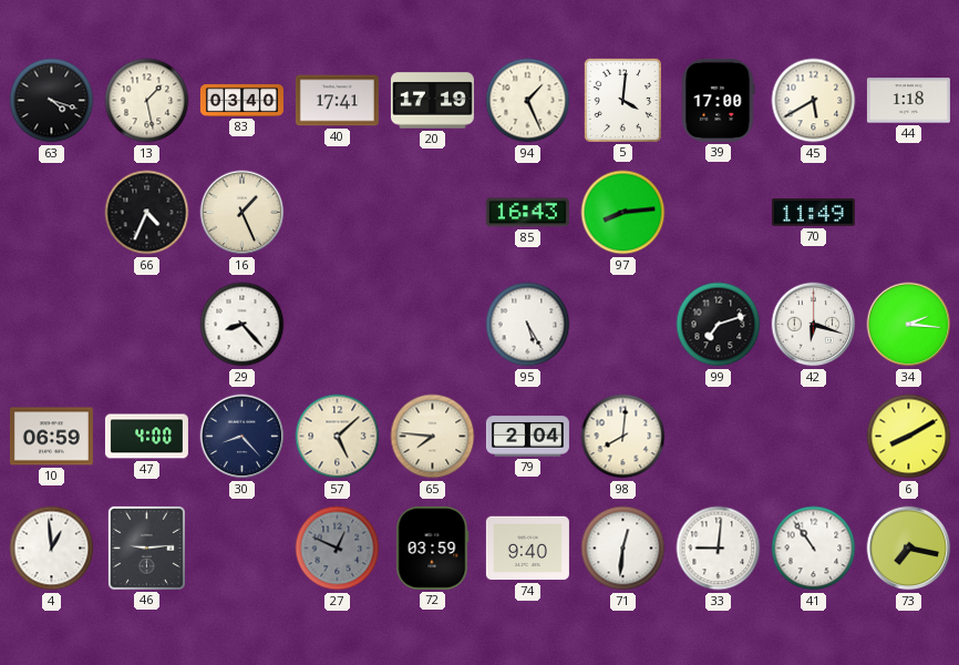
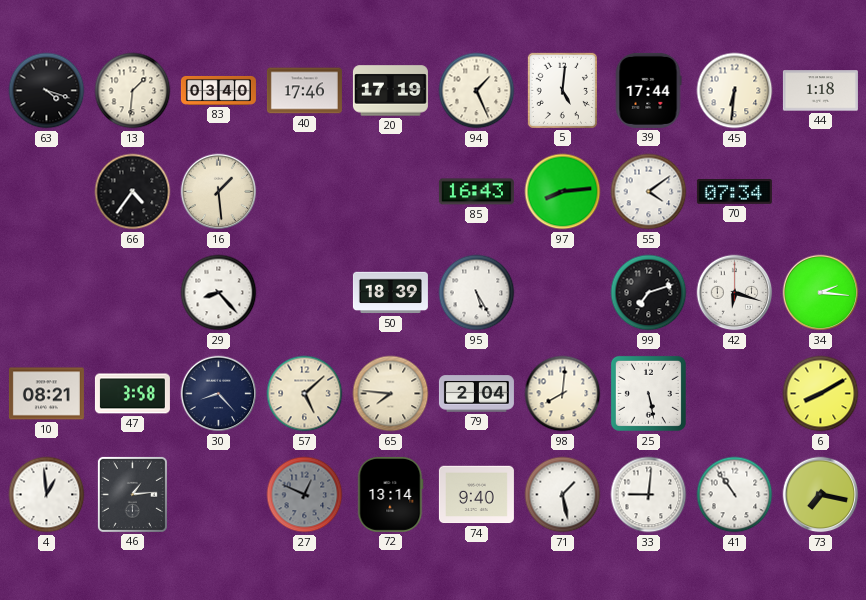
13: 1:28 -> 1:31
40: 17:41 -> 17:46
5: 4:01 -> 5:01
39: 17:00 -> 17:44
45: 5:40 -> 6:31
66: 4:34 -> 4:36
16: 1:26 -> 1:29
55: none -> 4:09
70: 11:49 -> 07:34
50: none -> 18:39
10: 06:59 -> 08:21
47: 4:00 -> 3:58
25: none -> 5:28
46: 9:14 -> 1:14
72: 03:59 -> 13:14
71: 12:31 -> 1:28
